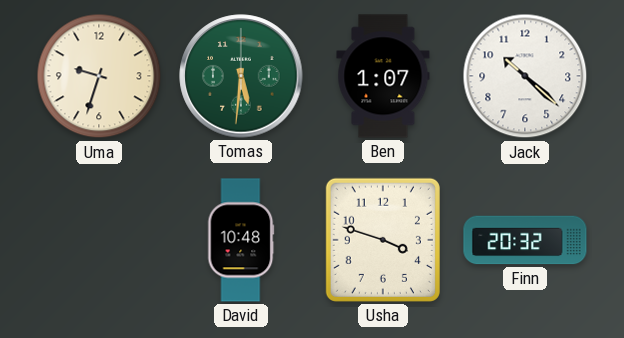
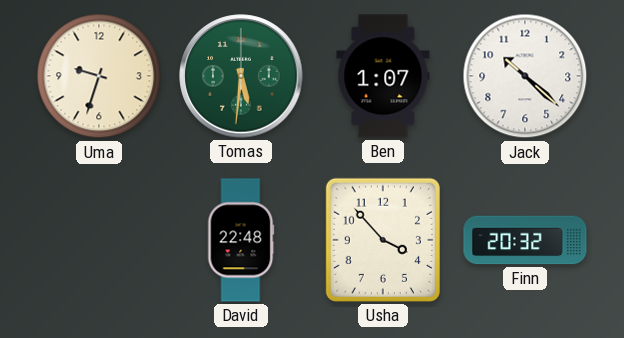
David: 10:48 -> 22:48
Usha: 3:48 -> 3:53
